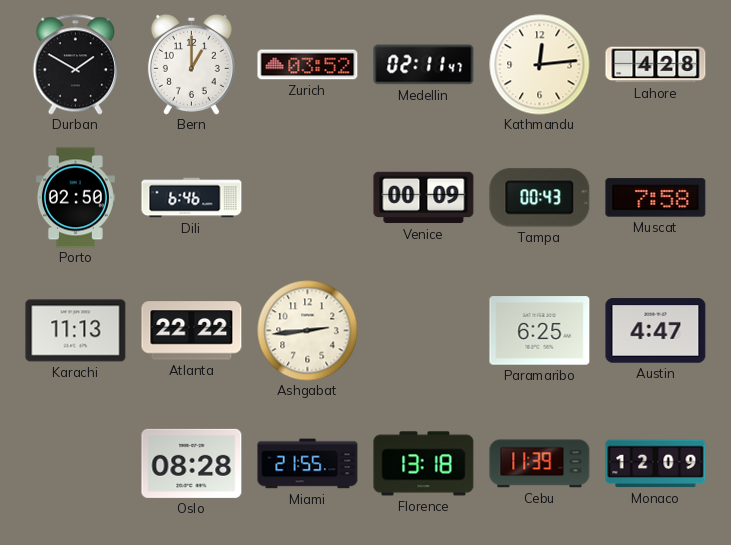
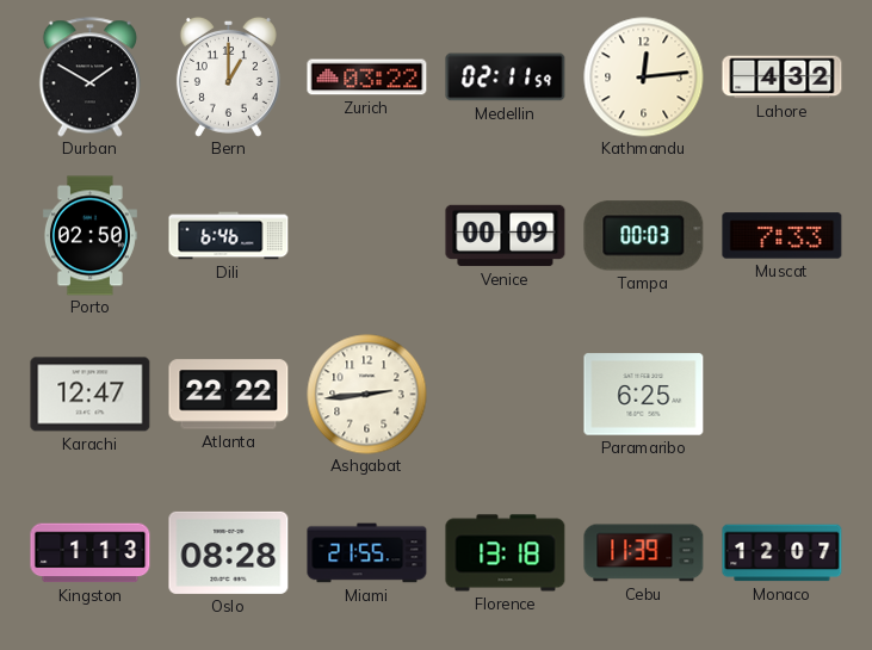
Zurich: 03:52 -> 03:22
Medellin: 02:11:47 -> 02:11:59
Lahore: 4:28 -> 4:32
Tampa: 00:43 -> 00:03
Muscat: 7:58 -> 7:33
Karachi: 11:13 -> 12:47
Austin: 4:47 -> none
Kingston: none -> 1:13
Monaco: 12:09 -> 12:07
